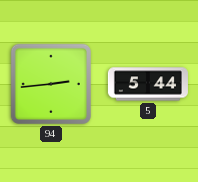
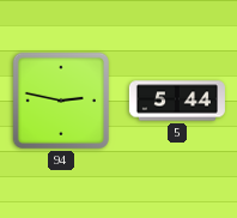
94: 2:44 -> 2:47
